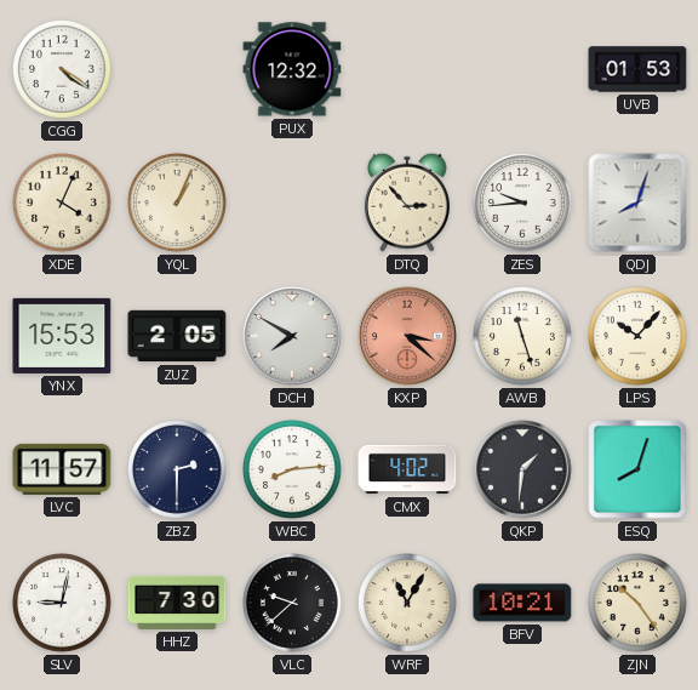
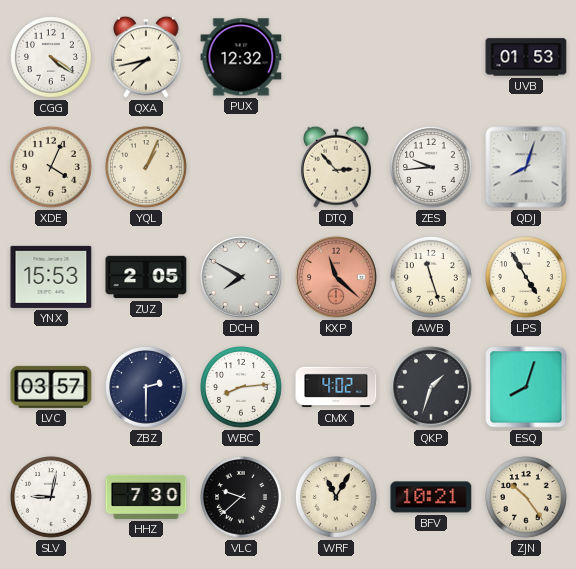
QXA: none -> 7:43
KXP: 3:22 -> 11:22
LPS: 10:07 -> 4:55
LVC: 11:57 -> 03:57
QKP: 1:31 -> 1:33
